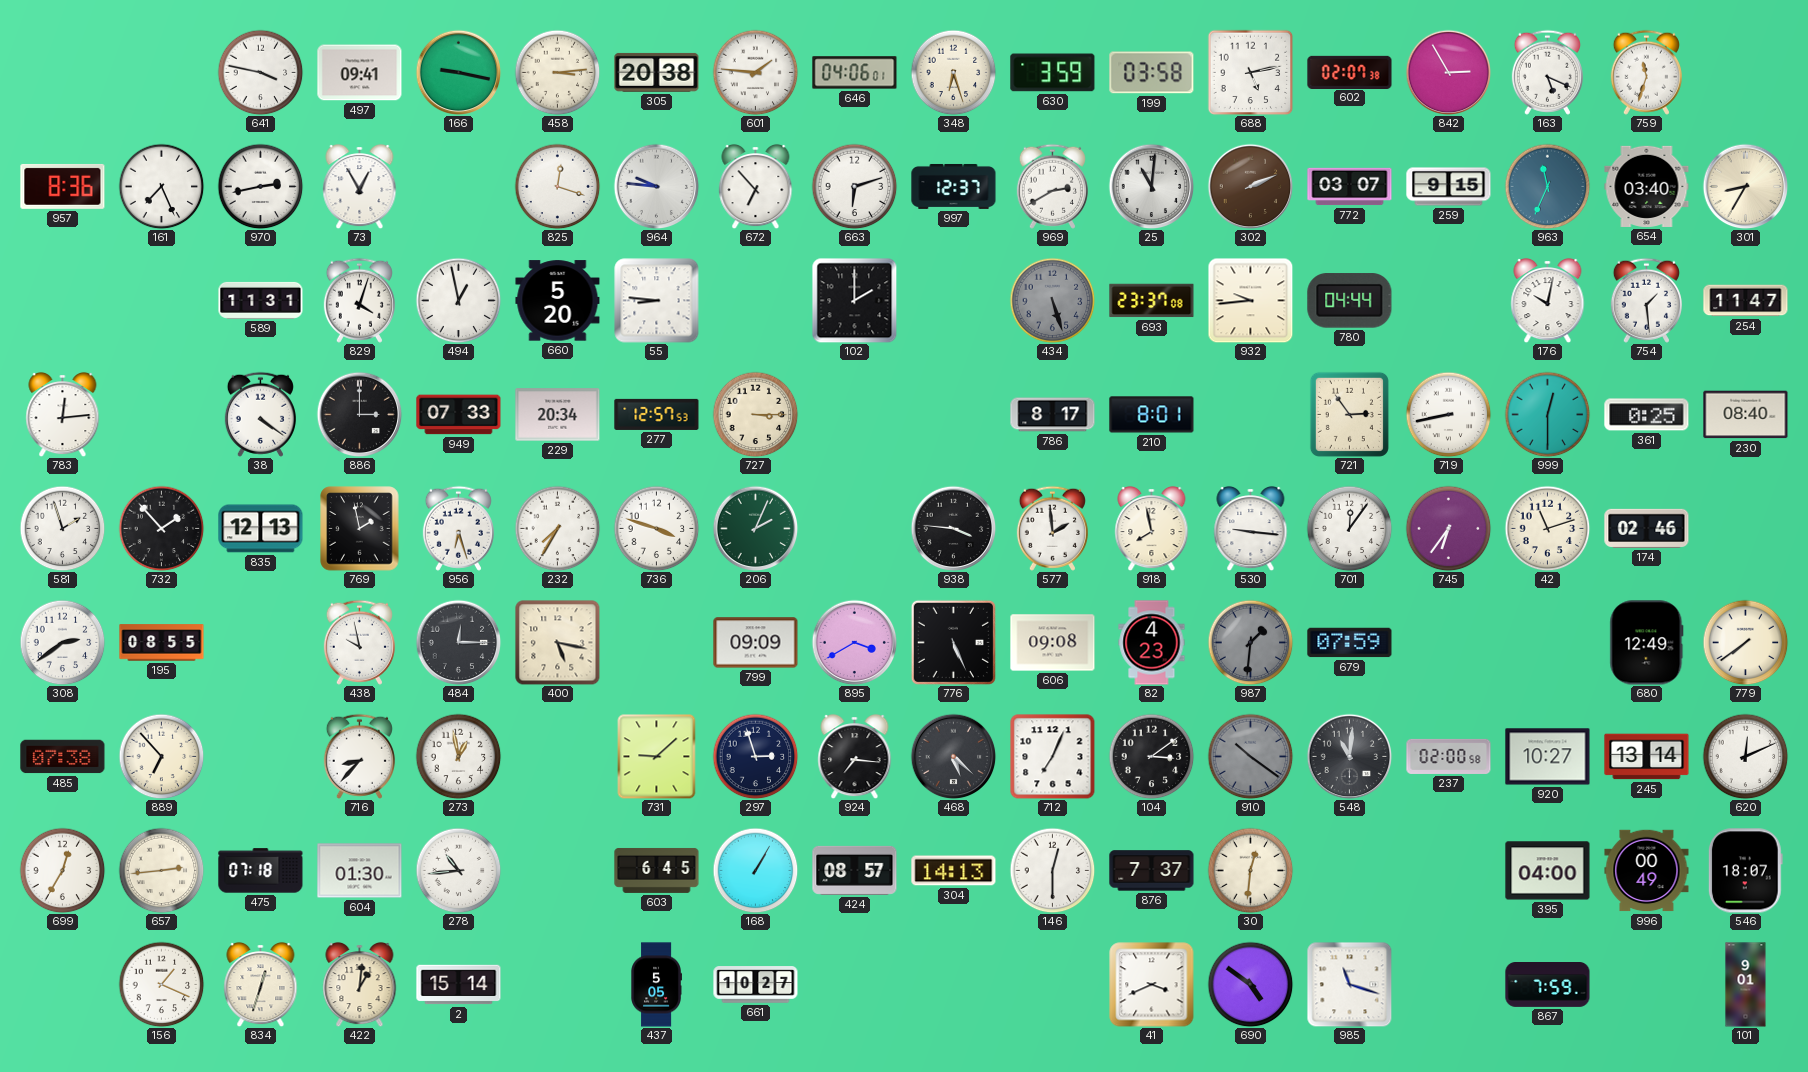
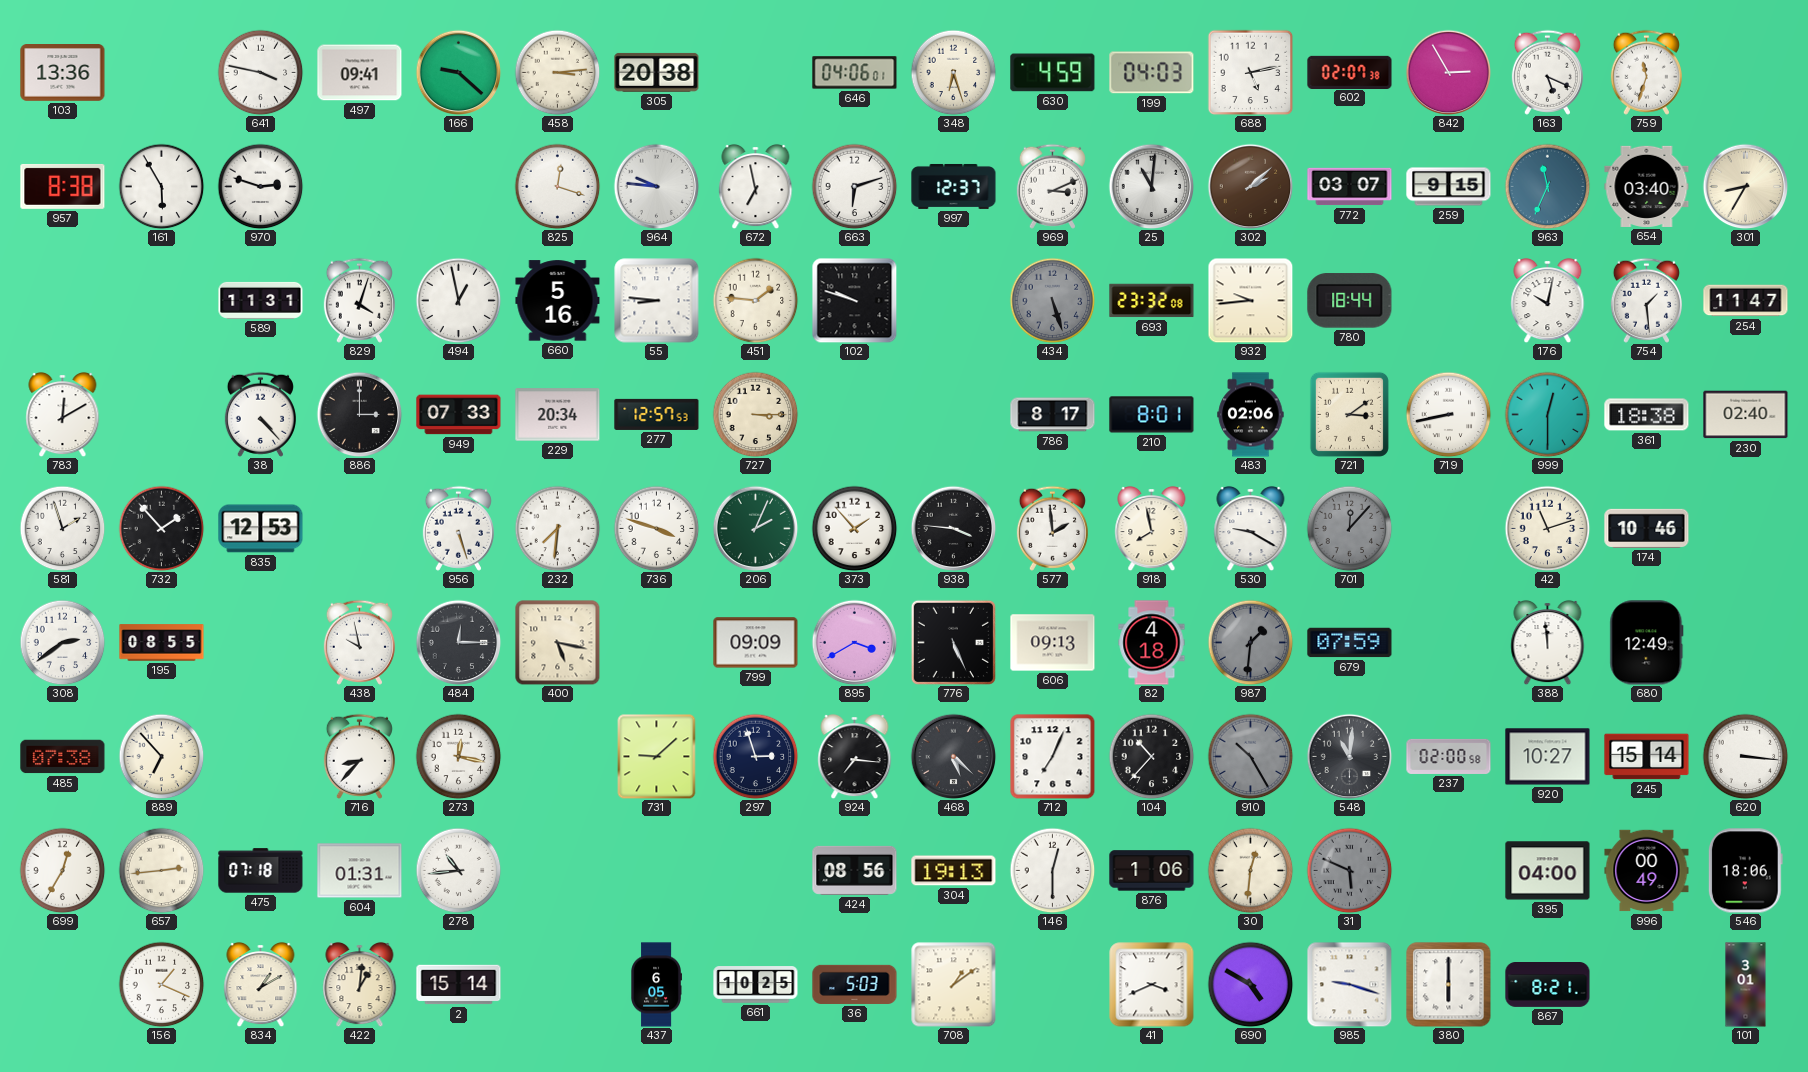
103: none -> 13:36
166: 9:17 -> 9:22
601: 1:46 -> none
630: 3:59 -> 4:59
199: 03:58 -> 04:03
957: 8:36 -> 8:38
161: 7:26 -> 5:55
970: 2:43 -> 2:48
73: 12:55 -> none
672: 6:53 -> 6:58
969: 2:40 -> 3:11
302: 2:11 -> 2:08
660: 5:20 -> 5:16
451: none -> 1:46
102: 2:00 -> 9:48
693: 23:37 -> 23:32
780: 04:44 -> 18:44
783: 12:14 -> 12:10
38: 4:21 -> 4:23
483: none -> 02:06
721: 2:54 -> 3:09
361: 0:25 -> 18:38
230: 08:40 -> 02:40
835: 12:13 -> 12:53
769: 1:58 -> none
956: 6:27 -> 5:27
232: 7:35 -> 7:31
373: none -> 1:53
530: 9:16 -> 9:20
701: 12:06 -> 12:07
701 dial: white -> grey
745: 6:36 -> none
174: 02:46 -> 10:46
606: 09:08 -> 09:13
82: 4:23 -> 4:18
388: none -> 11:59
779: 7:39 -> none
273: 12:58 -> 12:17
104: 3:09 -> 10:37
910: 10:21 -> 10:25
245: 13:14 -> 15:14
620: 12:11 -> 3:16
604: 01:30 -> 01:31
603: 6:45 -> none
168: 1:05 -> none
424: 08:57 -> 08:56
304: 14:13 -> 19:13
876: 7:37 -> 1:06
31: none -> 5:49
546: 18:07 -> 18:06
834: 12:33 -> 1:10
437: 5:05 -> 6:05
661: 10:27 -> 10:25
36: none -> 5:03
708: none -> 1:09
690: 4:51 -> 4:50
985: 11:18 -> 9:18
380: none -> 6:00
867: 7:59 -> 8:21
101: 9:01 -> 3:01
